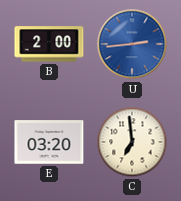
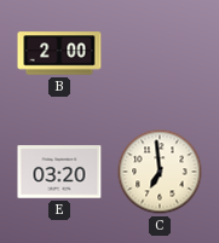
U: 2:44 -> none
